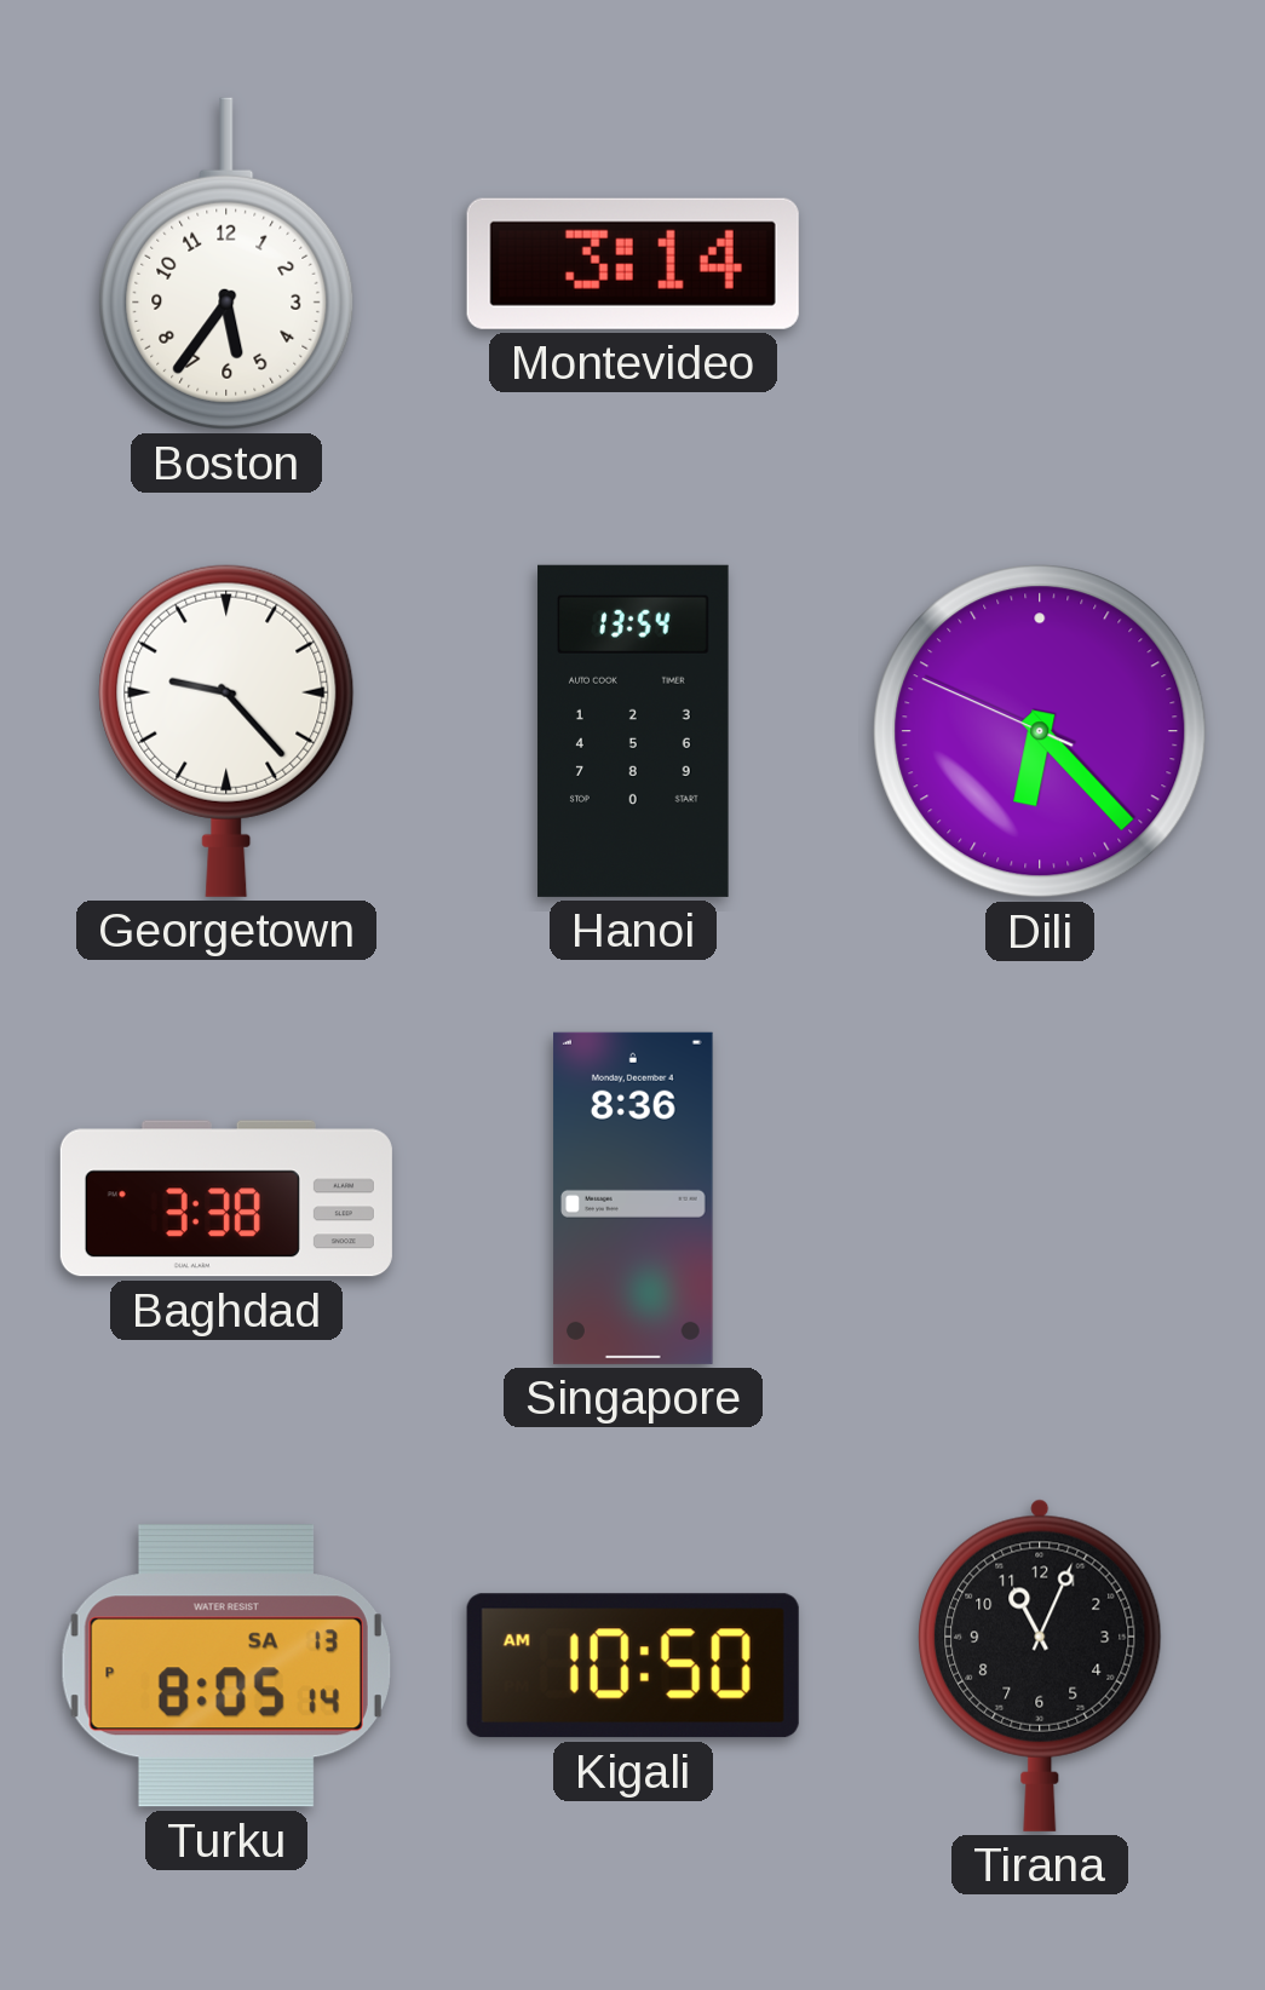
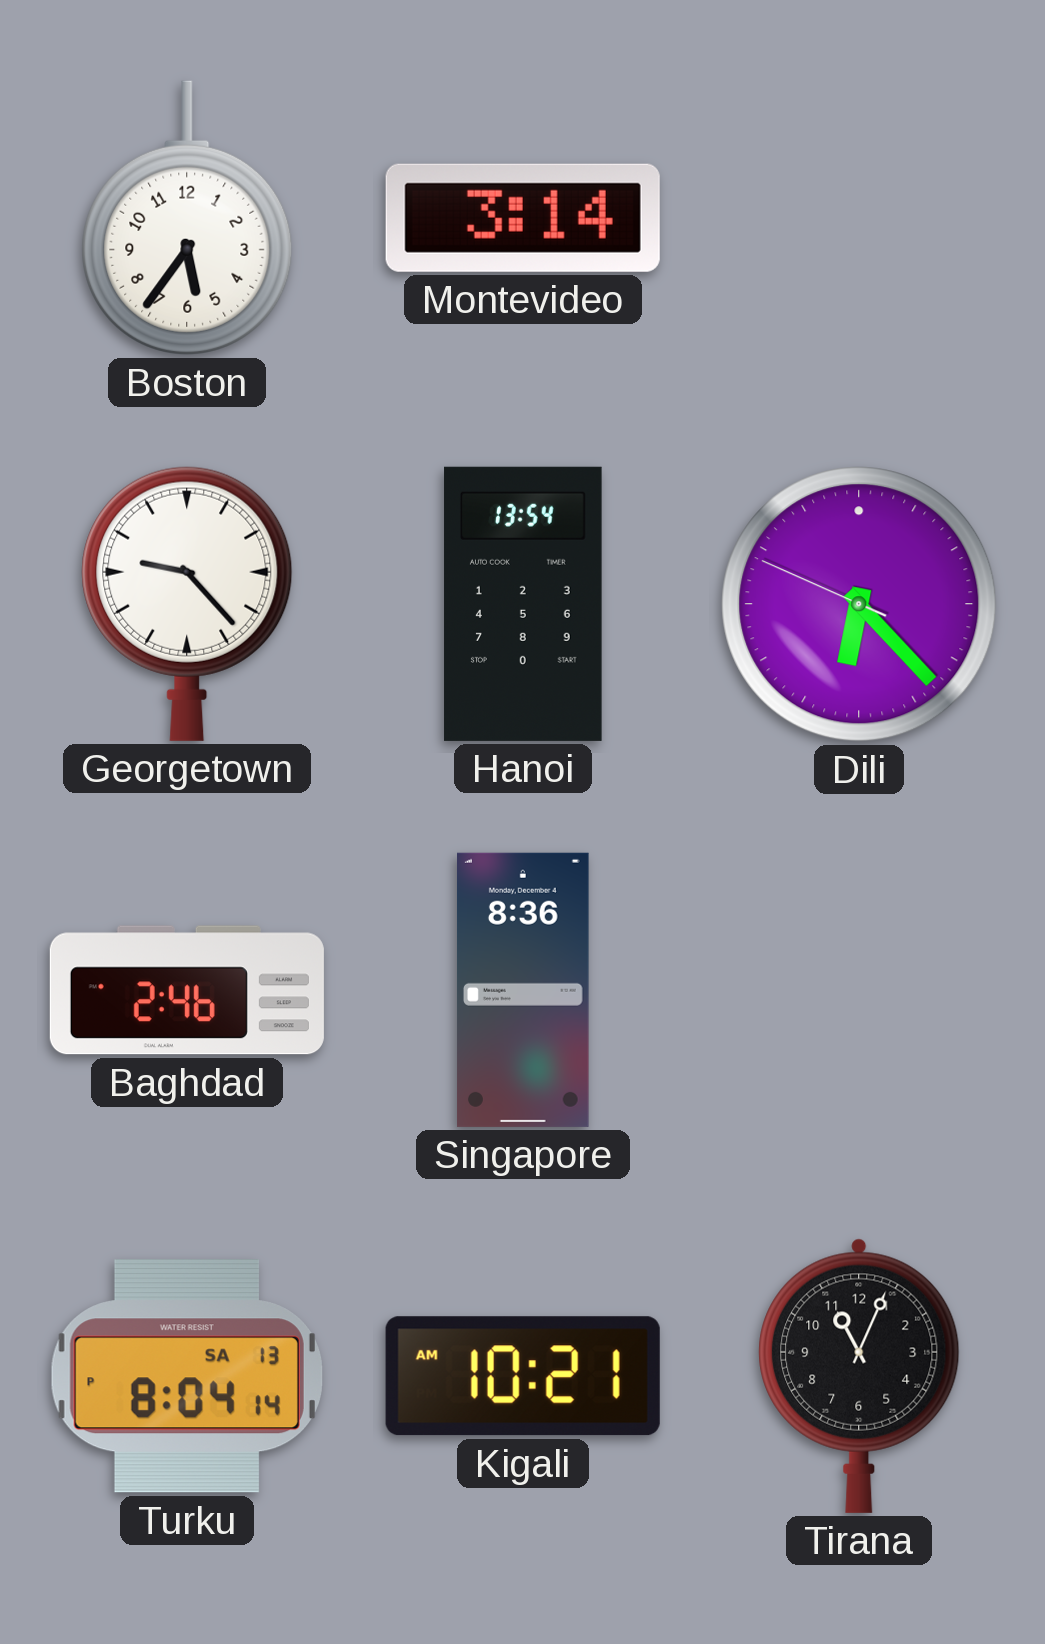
Baghdad: 3:38 -> 2:46
Turku: 8:05 -> 8:04
Kigali: 10:50 -> 10:21
